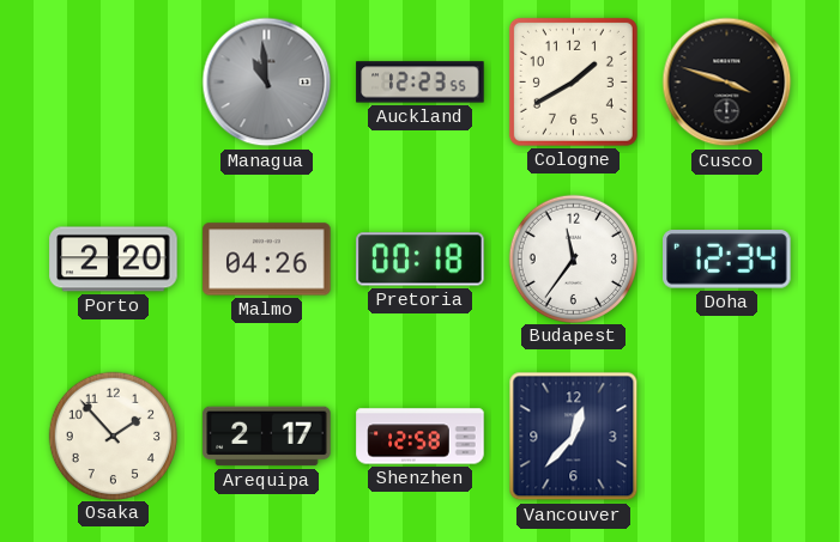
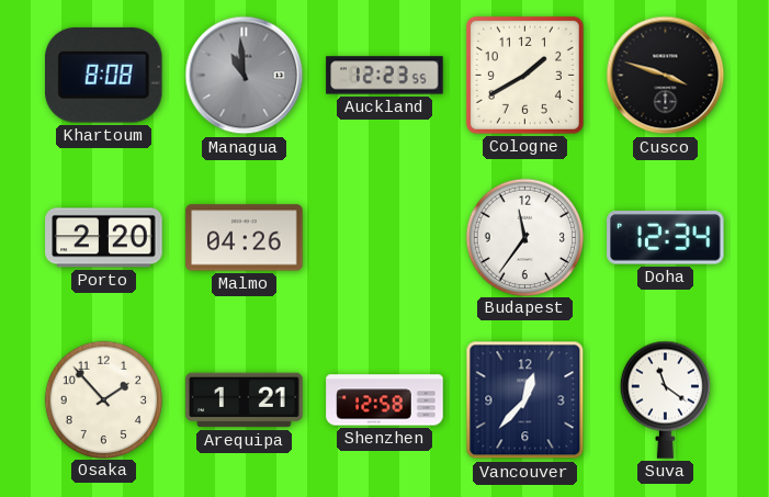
Khartoum: none -> 8:08
Pretoria: 00:18 -> none
Arequipa: 2:17 -> 1:21
Suva: none -> 11:21
